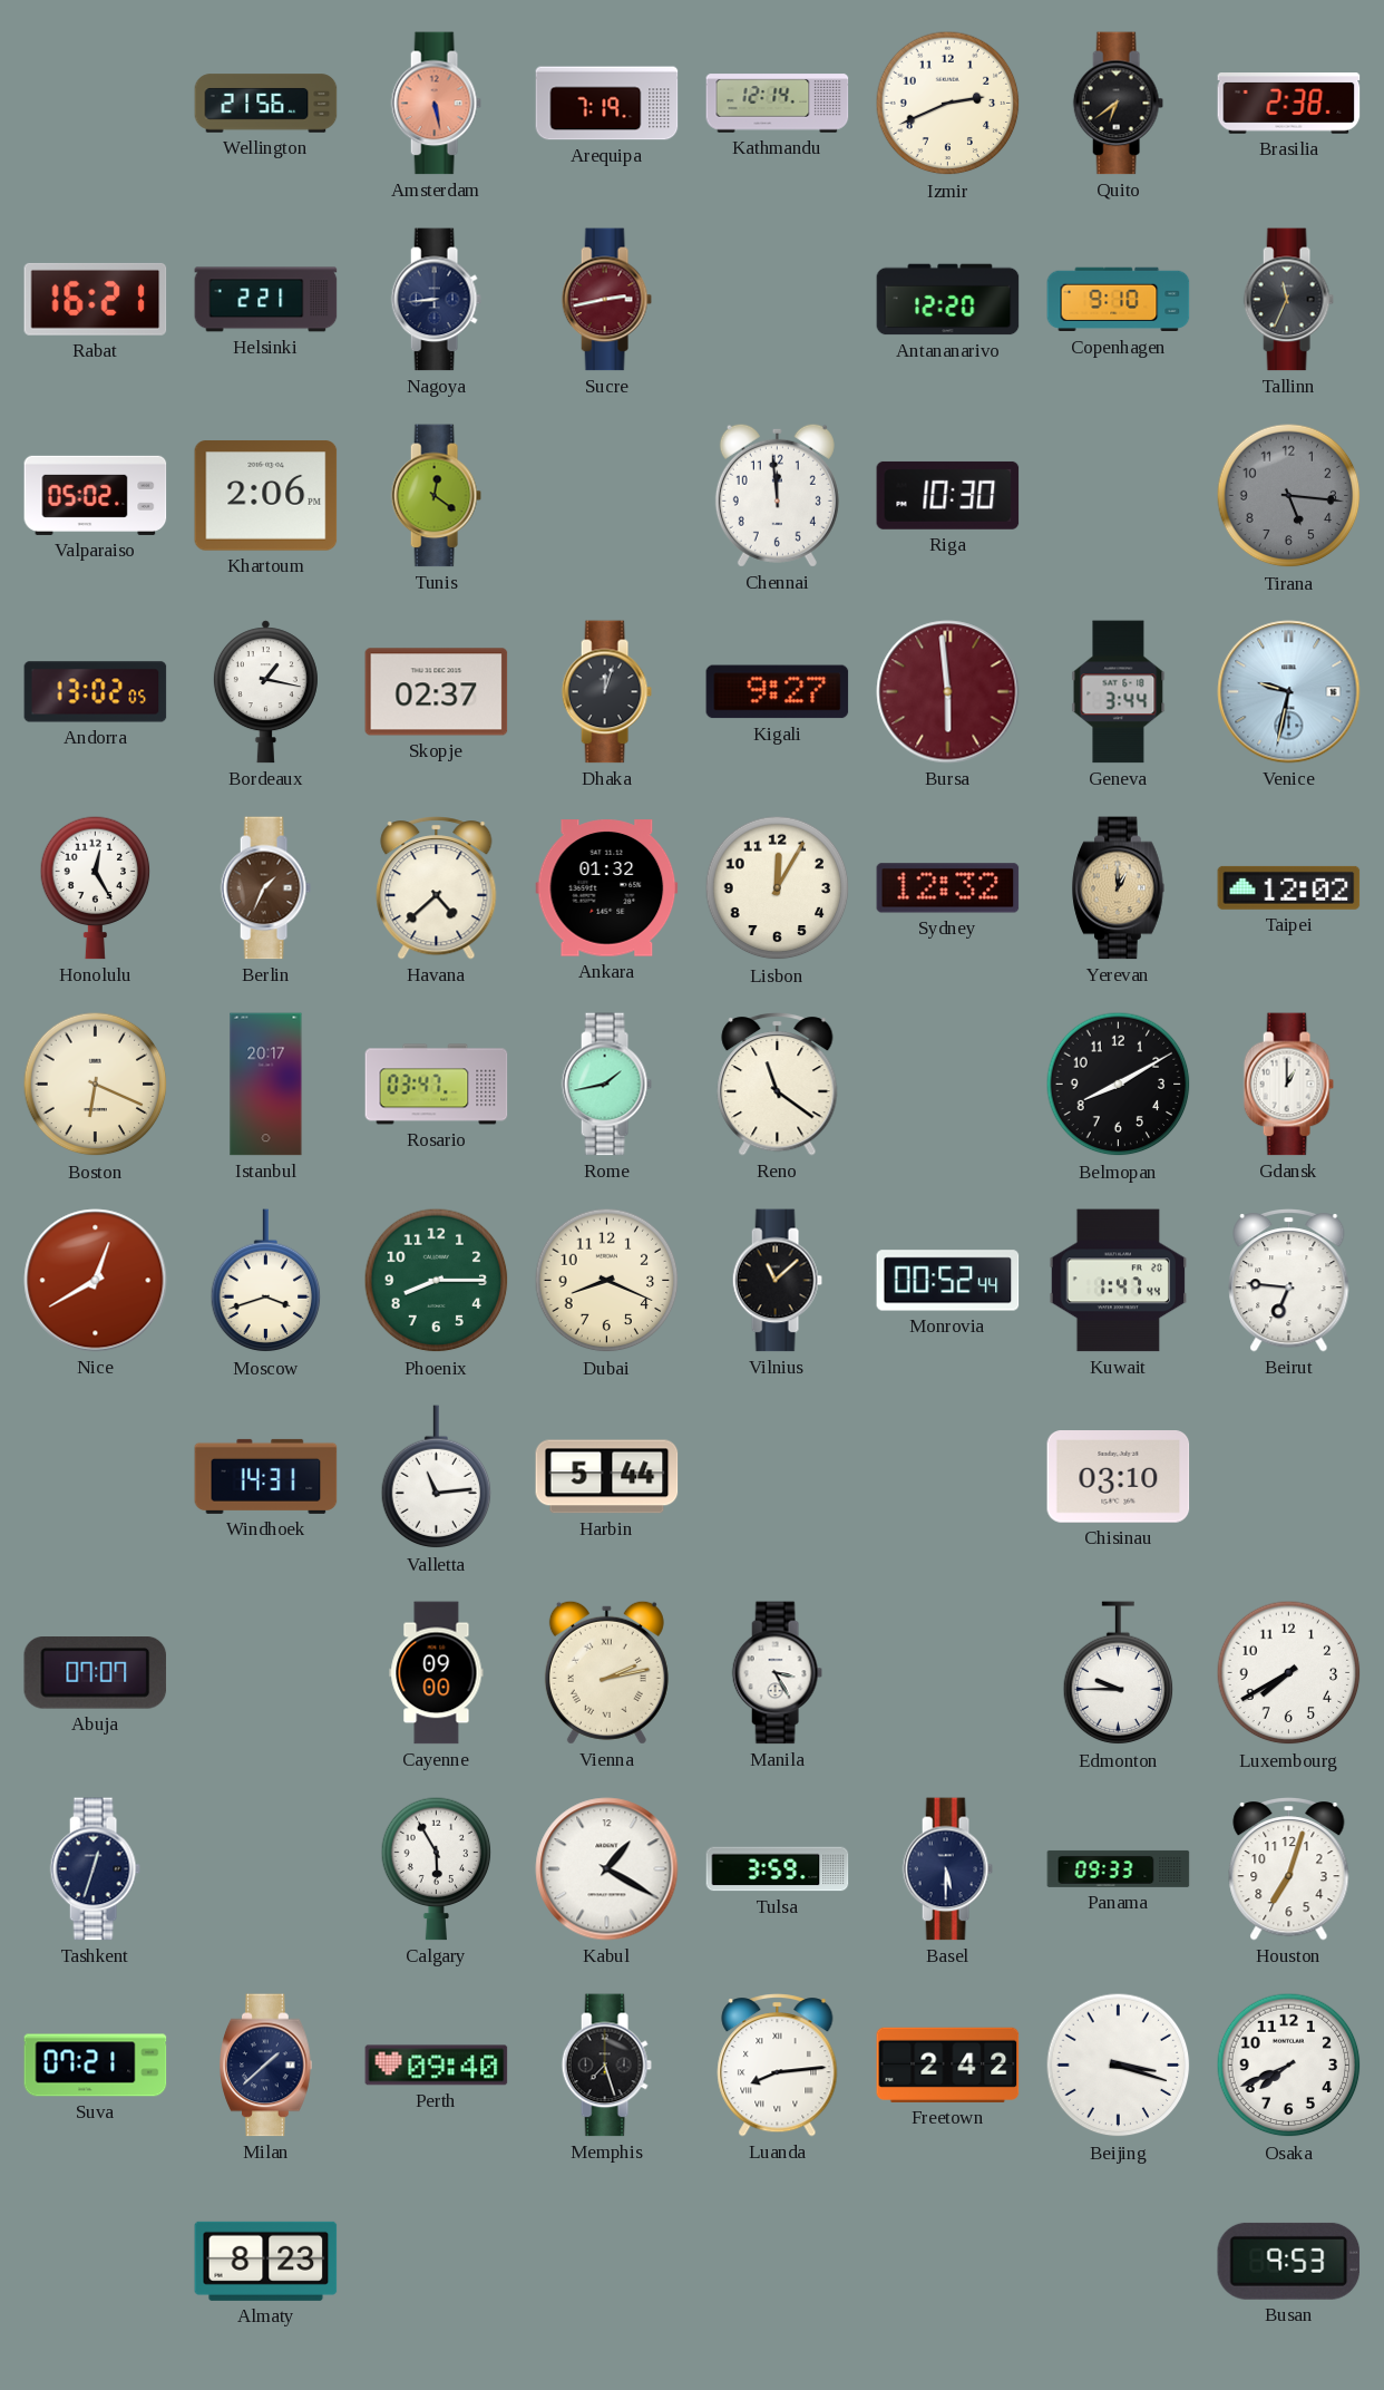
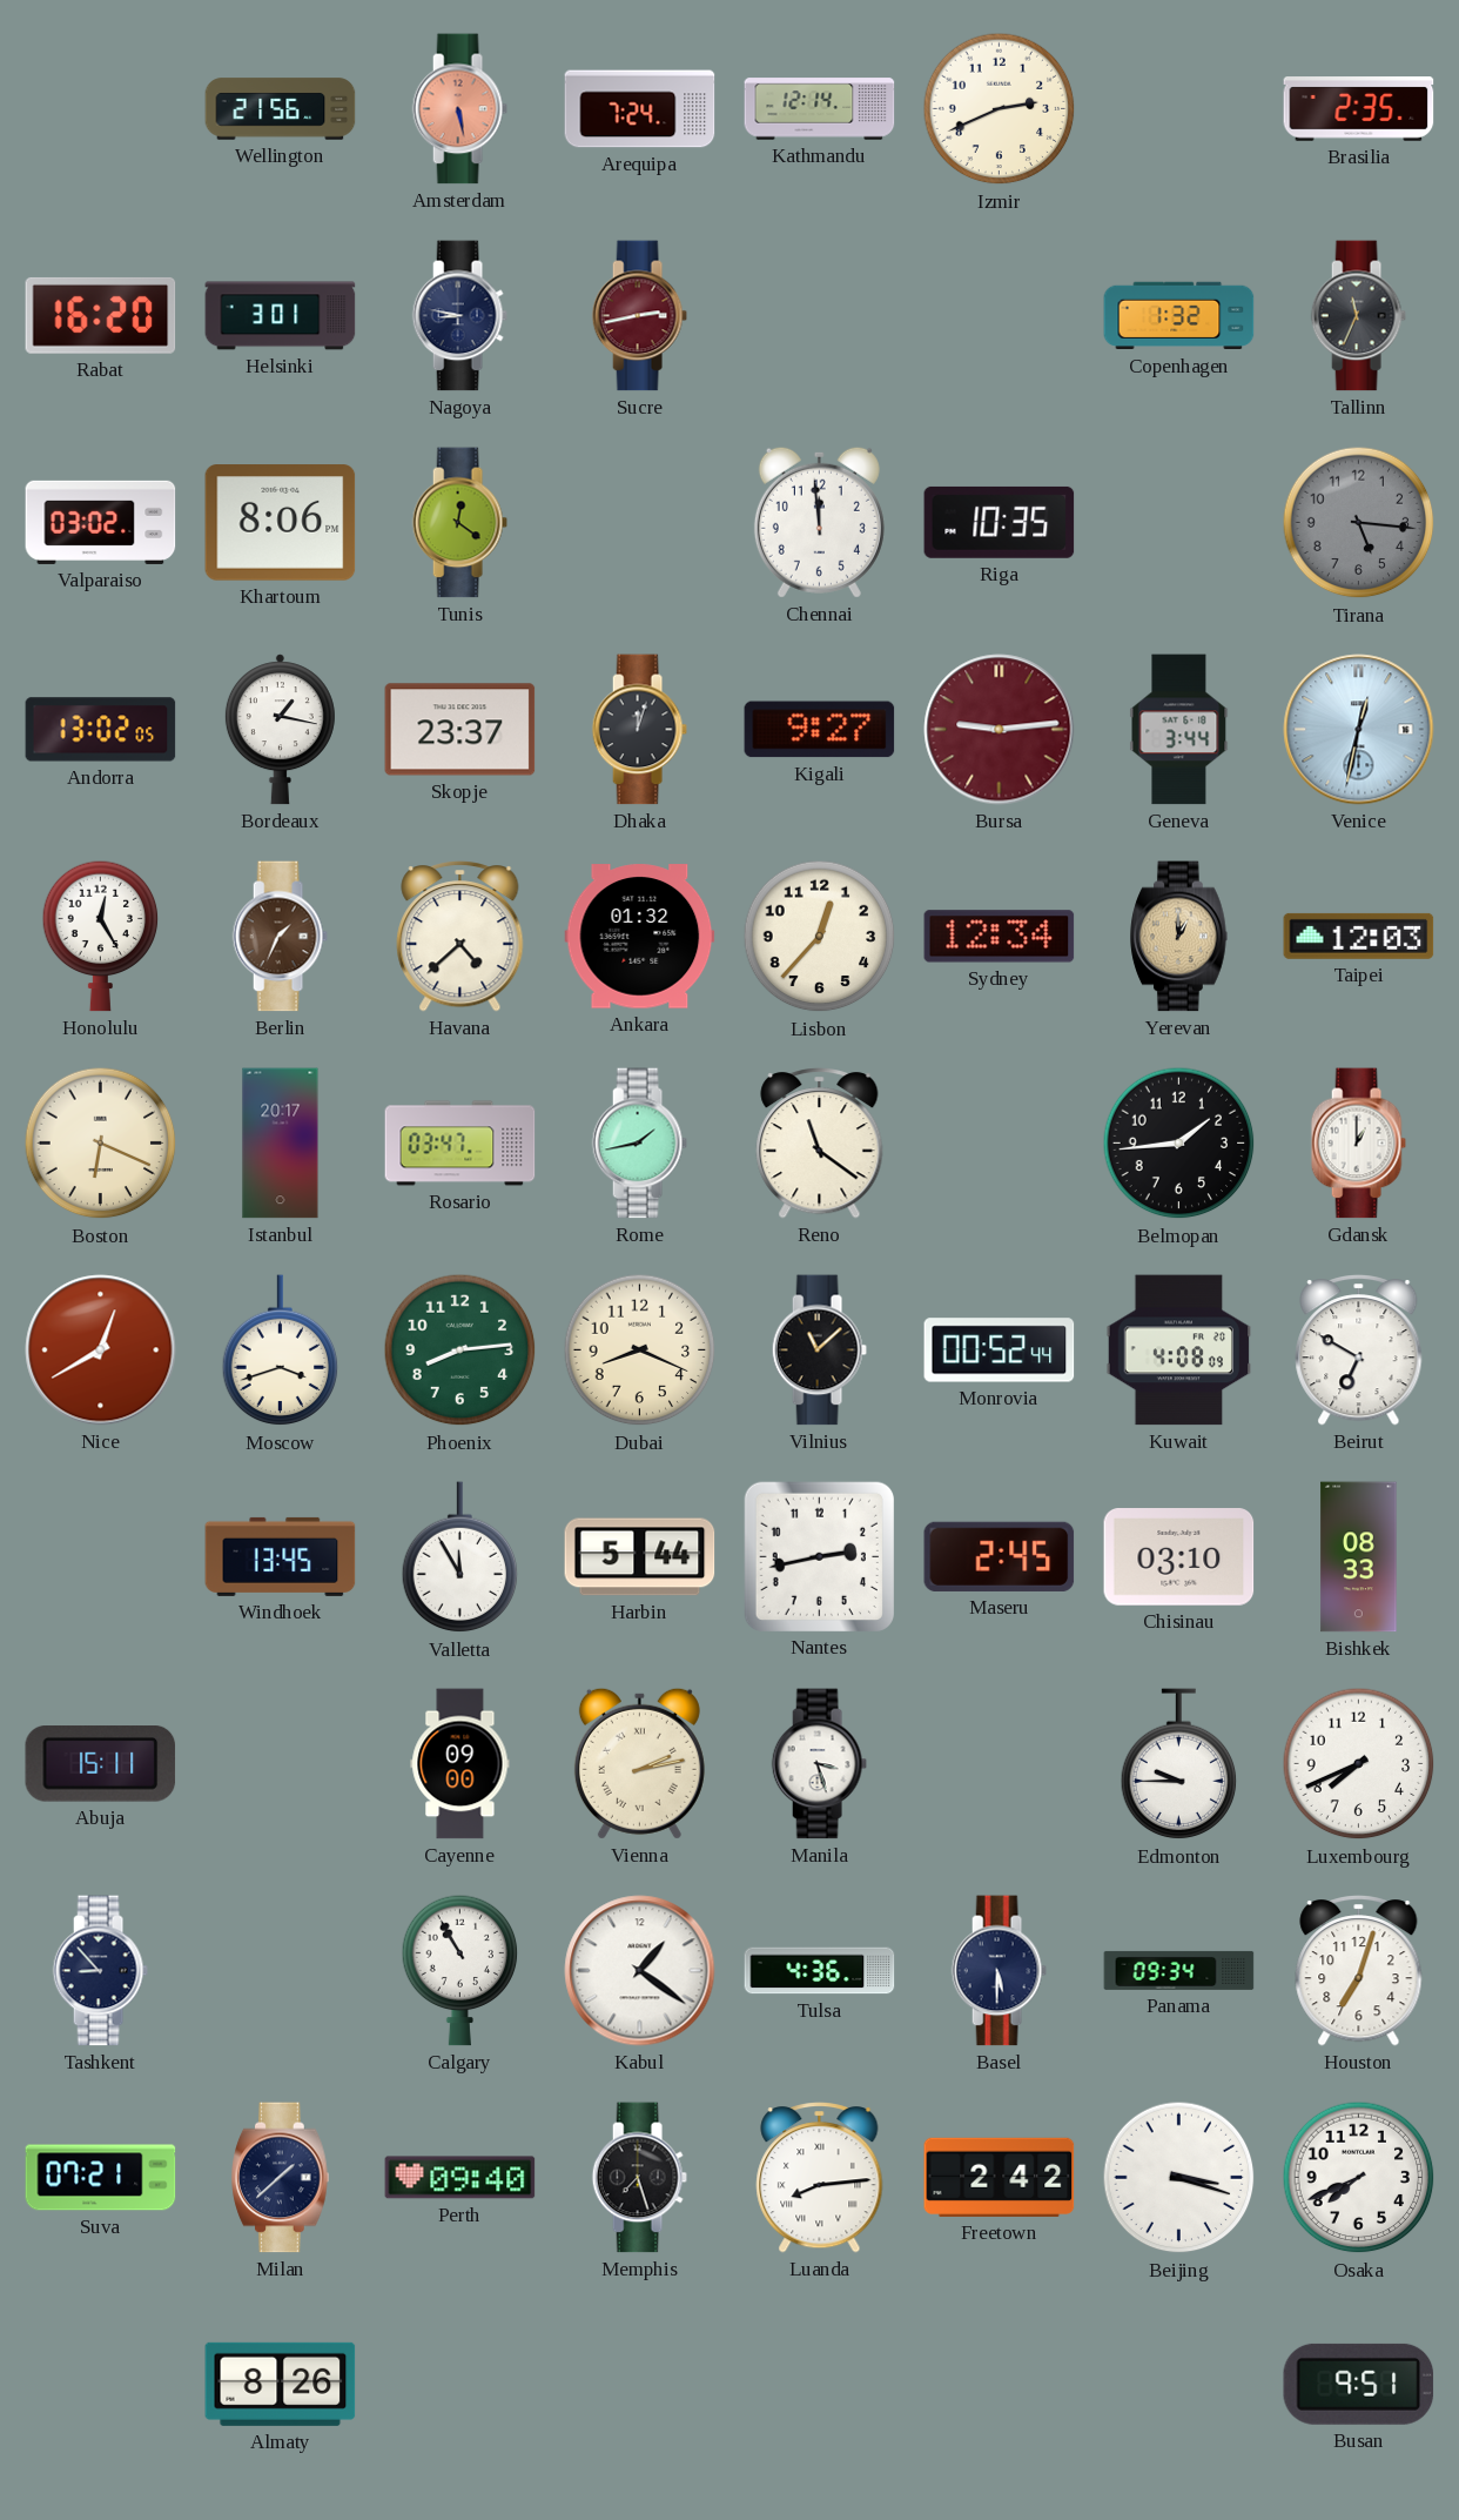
Arequipa: 7:19 -> 7:24
Quito: 6:39 -> none
Brasilia: 2:38 -> 2:35
Rabat: 16:21 -> 16:20
Helsinki: 2:21 -> 3:01
Nagoya: 8:44 -> 8:47
Antananarivo: 12:20 -> none
Copenhagen: 9:10 -> 1:32
Valparaiso: 05:02 -> 03:02
Khartoum: 2:06 -> 8:06
Riga: 10:30 -> 10:35
Skopje: 02:37 -> 23:37
Bursa: 5:59 -> 9:14
Venice: 9:32 -> 12:32
Lisbon: 12:05 -> 12:37
Sydney: 12:32 -> 12:34
Taipei: 12:02 -> 12:03
Belmopan: 8:10 -> 1:44
Phoenix: 8:15 -> 8:14
Kuwait: 1:47 -> 4:08
Beirut: 6:46 -> 6:50
Windhoek: 14:31 -> 13:45
Valletta: 11:14 -> 11:55
Nantes: none -> 2:43
Maseru: none -> 2:45
Bishkek: none -> 08:33
Abuja: 07:07 -> 15:11
Manila: 3:25 -> 3:27
Luxembourg: 7:40 -> 7:41
Tashkent: 12:33 -> 8:53
Calgary: 5:55 -> 10:55
Kabul: 1:20 -> 1:21
Tulsa: 3:59 -> 4:36
Panama: 09:33 -> 09:34
Almaty: 8:23 -> 8:26
Busan: 9:53 -> 9:51
